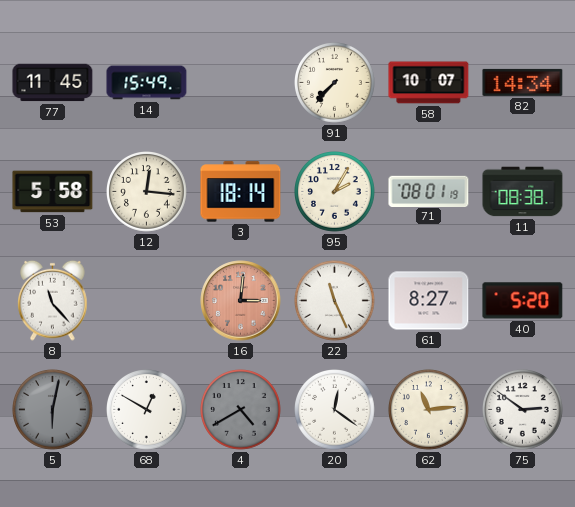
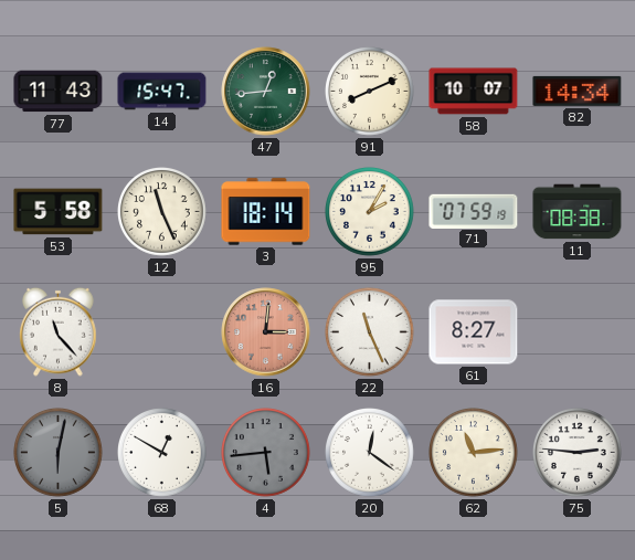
77: 11:45 -> 11:43
14: 15:49 -> 15:47
47: none -> 12:44
91: 7:37 -> 8:11
12: 12:16 -> 11:26
71: 08:01 -> 07:59
40: 5:20 -> none
4: 4:40 -> 5:44
75: 2:51 -> 2:46
